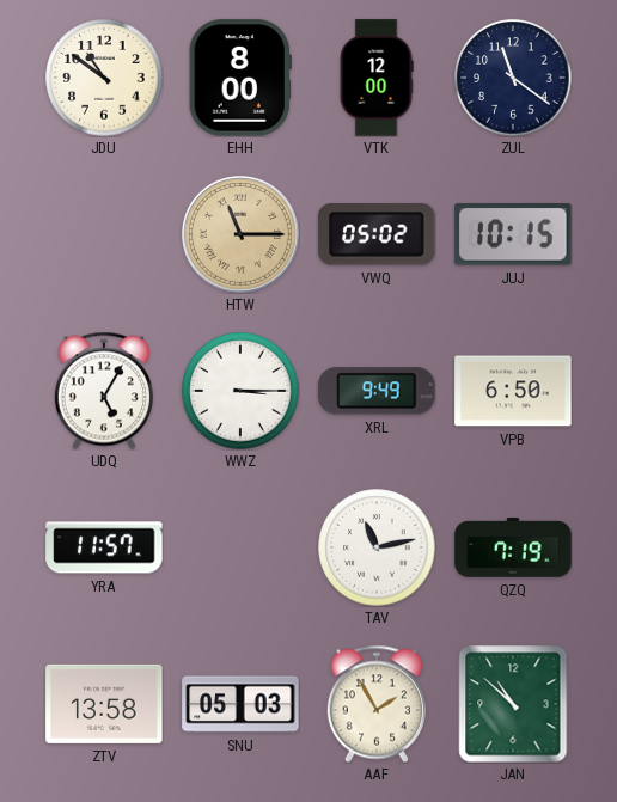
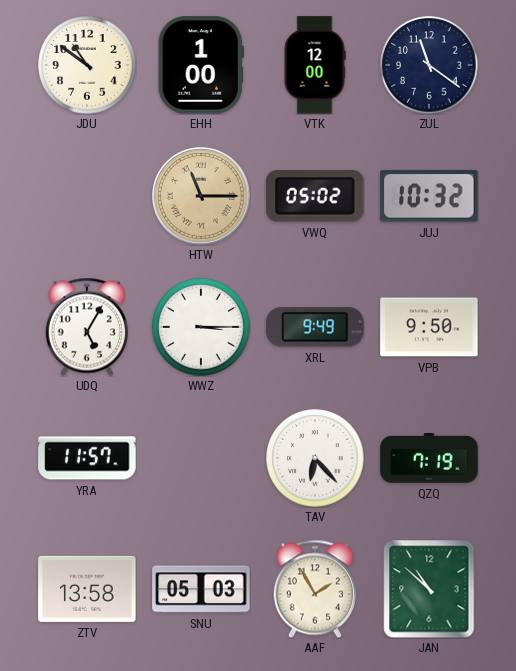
EHH: 8:00 -> 1:00
JUJ: 10:15 -> 10:32
VPB: 6:50 -> 9:50
TAV: 11:13 -> 6:23
